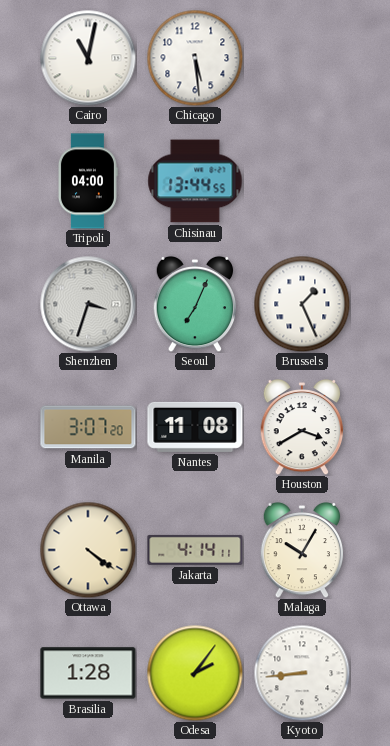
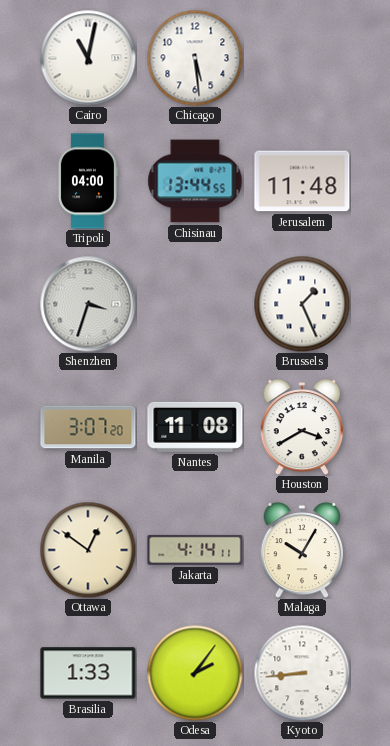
Jerusalem: none -> 11:48
Seoul: 7:04 -> none
Ottawa: 4:21 -> 12:51
Brasilia: 1:28 -> 1:33
